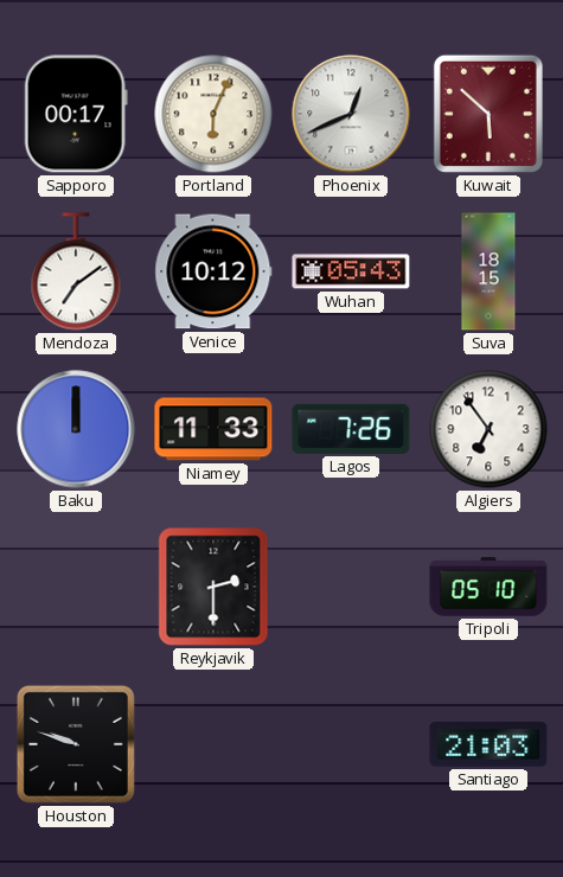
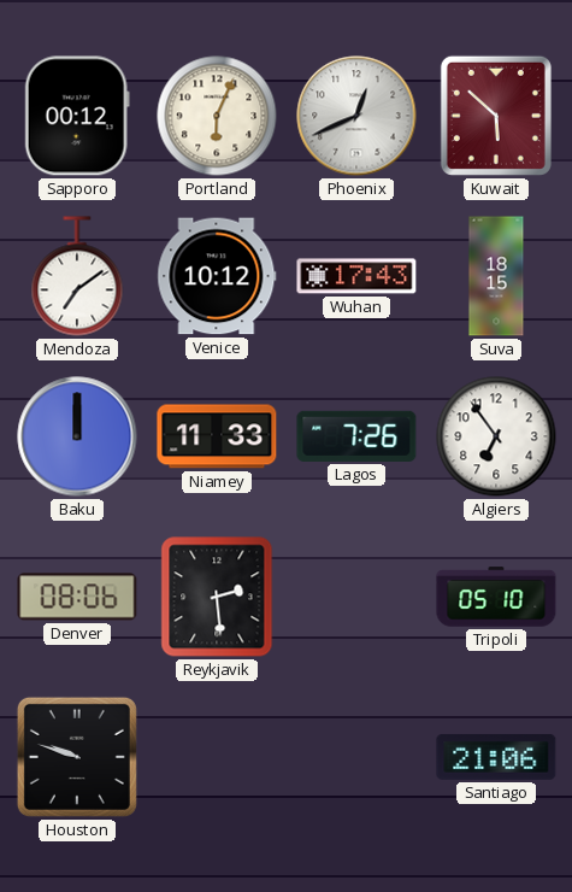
Sapporo: 00:17 -> 00:12
Wuhan: 05:43 -> 17:43
Denver: none -> 08:06
Reykjavik: 2:30 -> 2:29
Santiago: 21:03 -> 21:06
